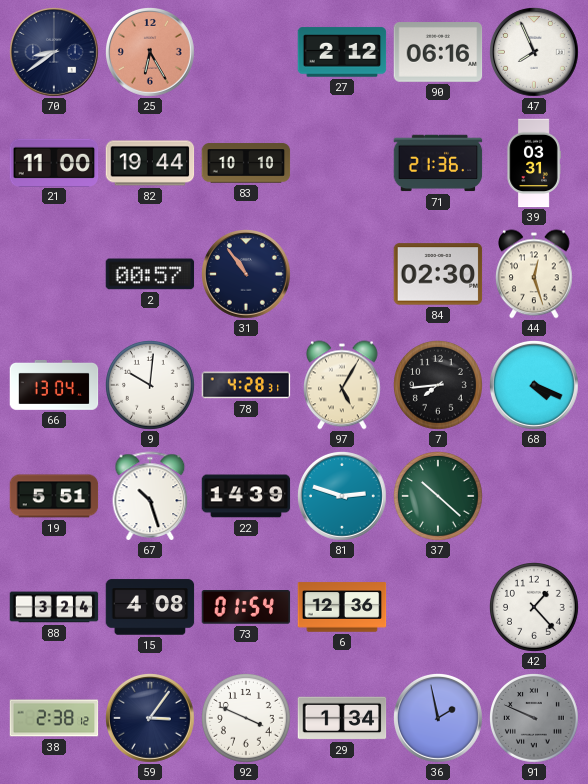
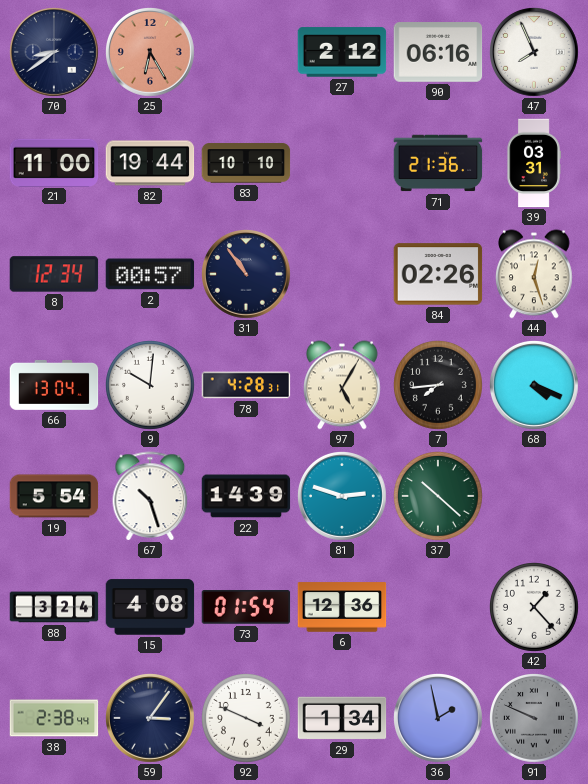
8: none -> 12:34
84: 02:30 -> 02:26
19: 5:51 -> 5:54
38: 2:38:12 -> 2:38:44
